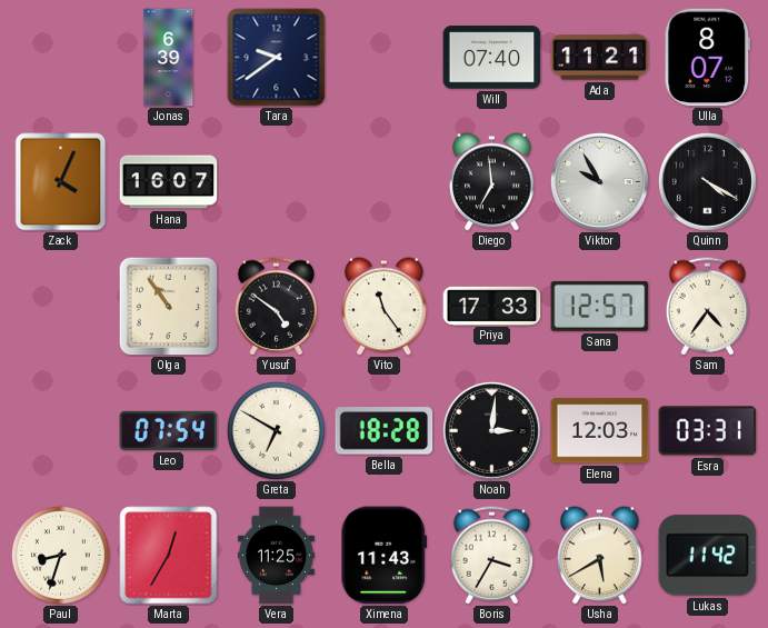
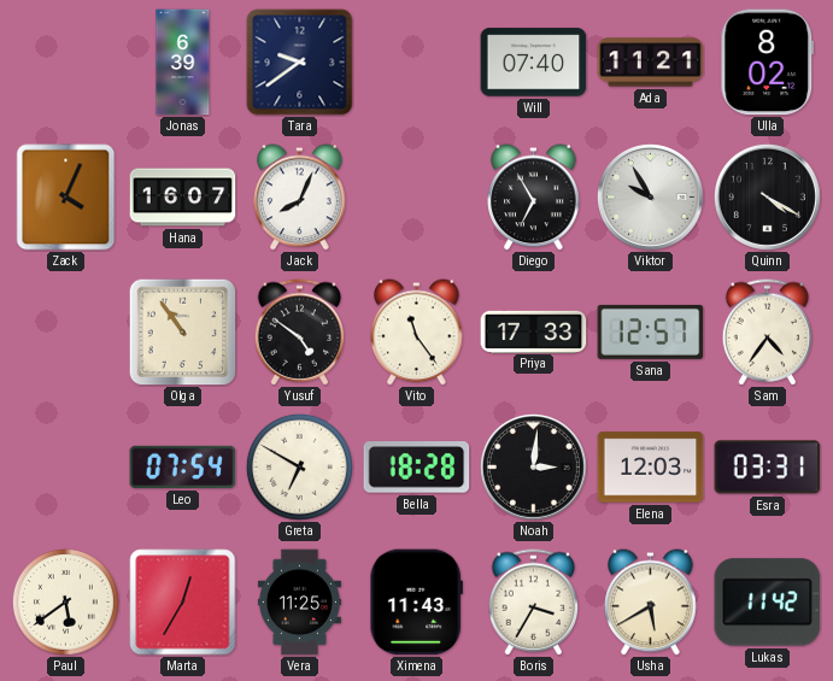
Ulla: 8:07 -> 8:02
Jack: none -> 8:04
Diego: 6:59 -> 6:55
Paul: 8:33 -> 5:39
